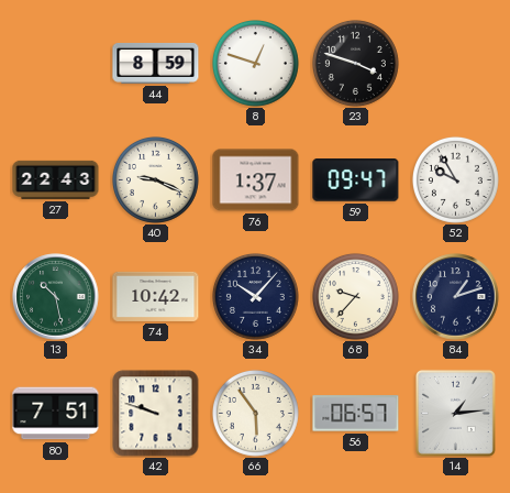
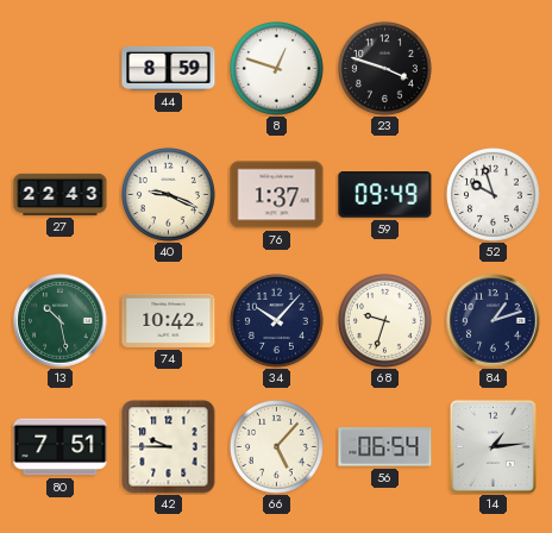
59: 09:47 -> 09:49
52: 9:55 -> 9:57
68: 9:37 -> 9:33
42: 9:48 -> 9:45
66: 5:54 -> 5:07
56: 06:57 -> 06:54
